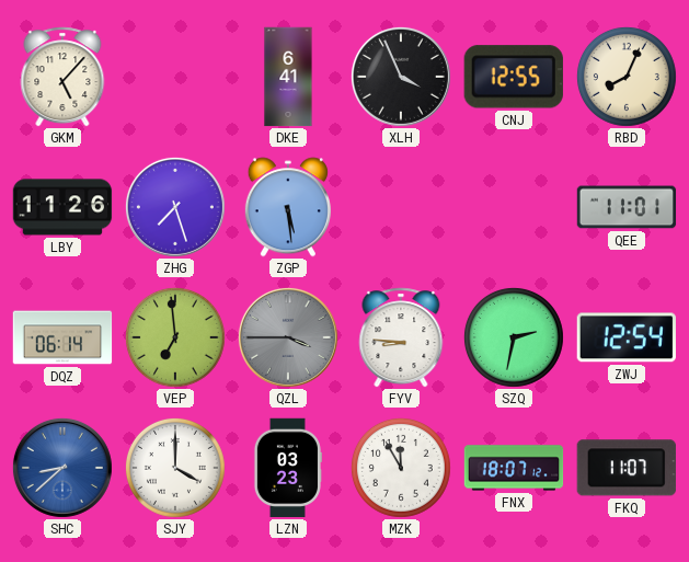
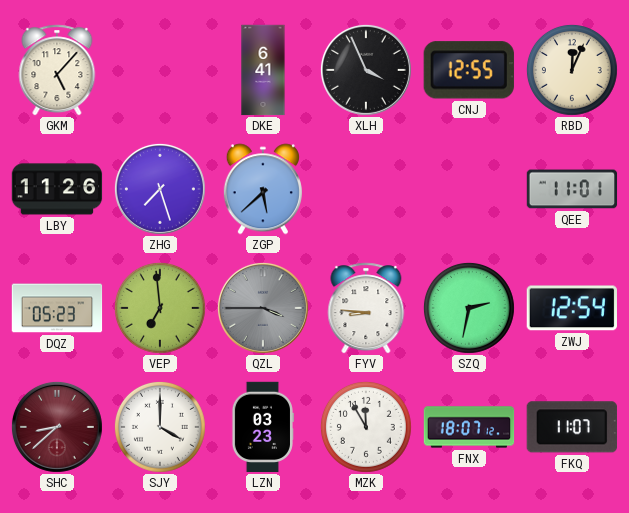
RBD: 8:04 -> 12:04
ZGP: 5:29 -> 5:38
DQZ: 06:14 -> 05:23
SHC dial: blue -> burgundy
